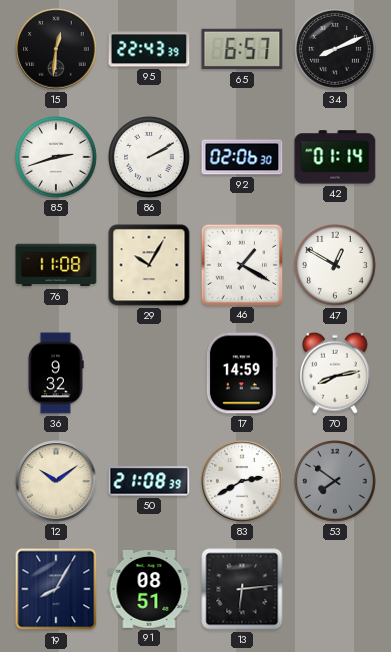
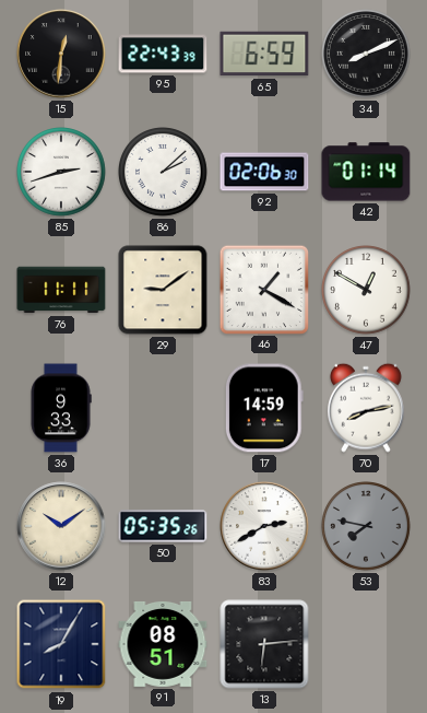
65: 6:57 -> 6:59
86: 2:10 -> 2:08
76: 11:08 -> 11:11
29: 10:05 -> 9:09
36: 9:32 -> 9:33
50: 21:08 -> 05:35
53: 7:51 -> 7:47
